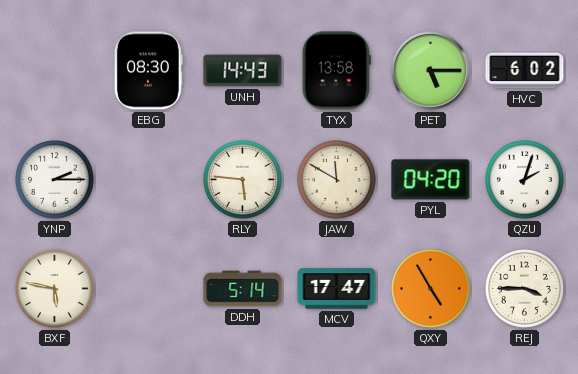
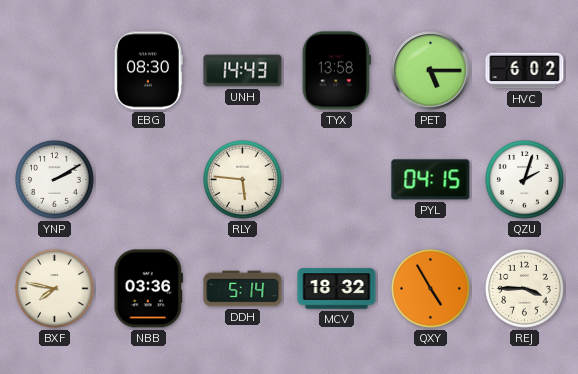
YNP: 2:15 -> 2:10
JAW: 11:50 -> none
PYL: 04:20 -> 04:15
BXF: 5:47 -> 7:47
NBB: none -> 03:36
MCV: 17:47 -> 18:32
